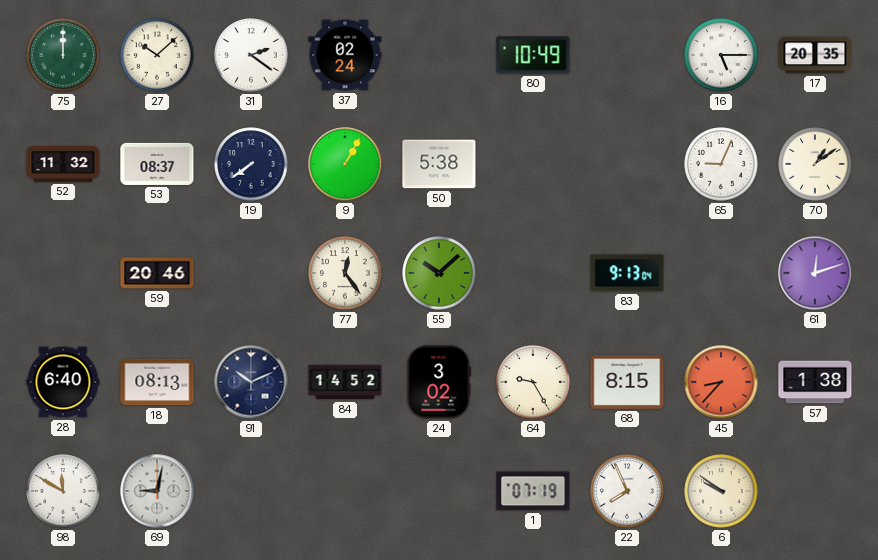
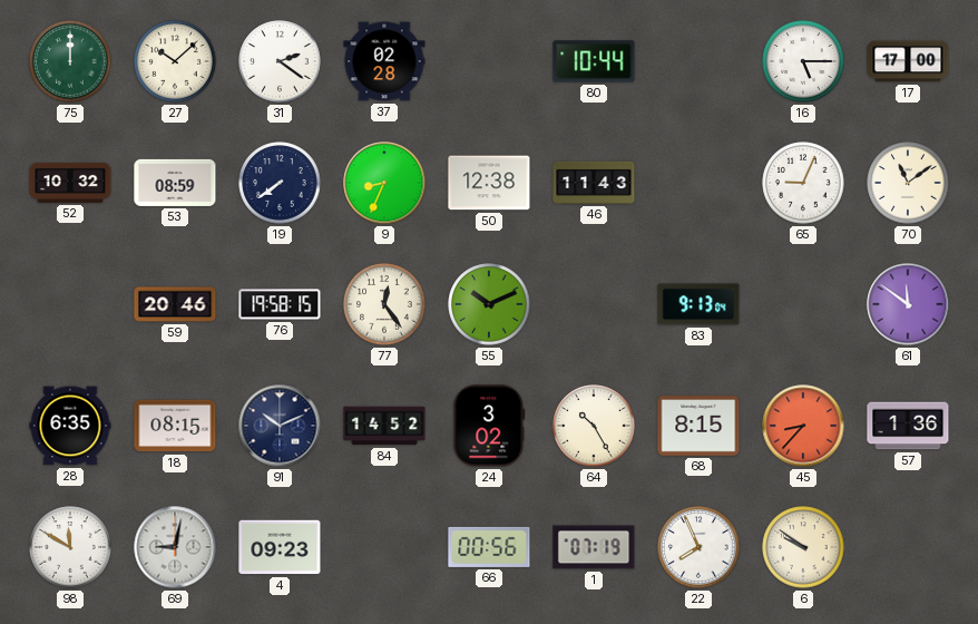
37: 02:24 -> 02:28
80: 10:49 -> 10:44
17: 20:35 -> 17:00
52: 11:32 -> 10:32
53: 08:37 -> 08:59
9: 1:05 -> 8:34
50: 5:38 -> 12:38
46: none -> 11:43
70: 1:09 -> 11:09
76: none -> 19:58
55: 10:08 -> 10:11
61: 12:12 -> 11:51
28: 6:40 -> 6:35
18: 08:13 -> 08:15
64: 9:25 -> 10:25
57: 1:38 -> 1:36
4: none -> 09:23
66: none -> 00:56
